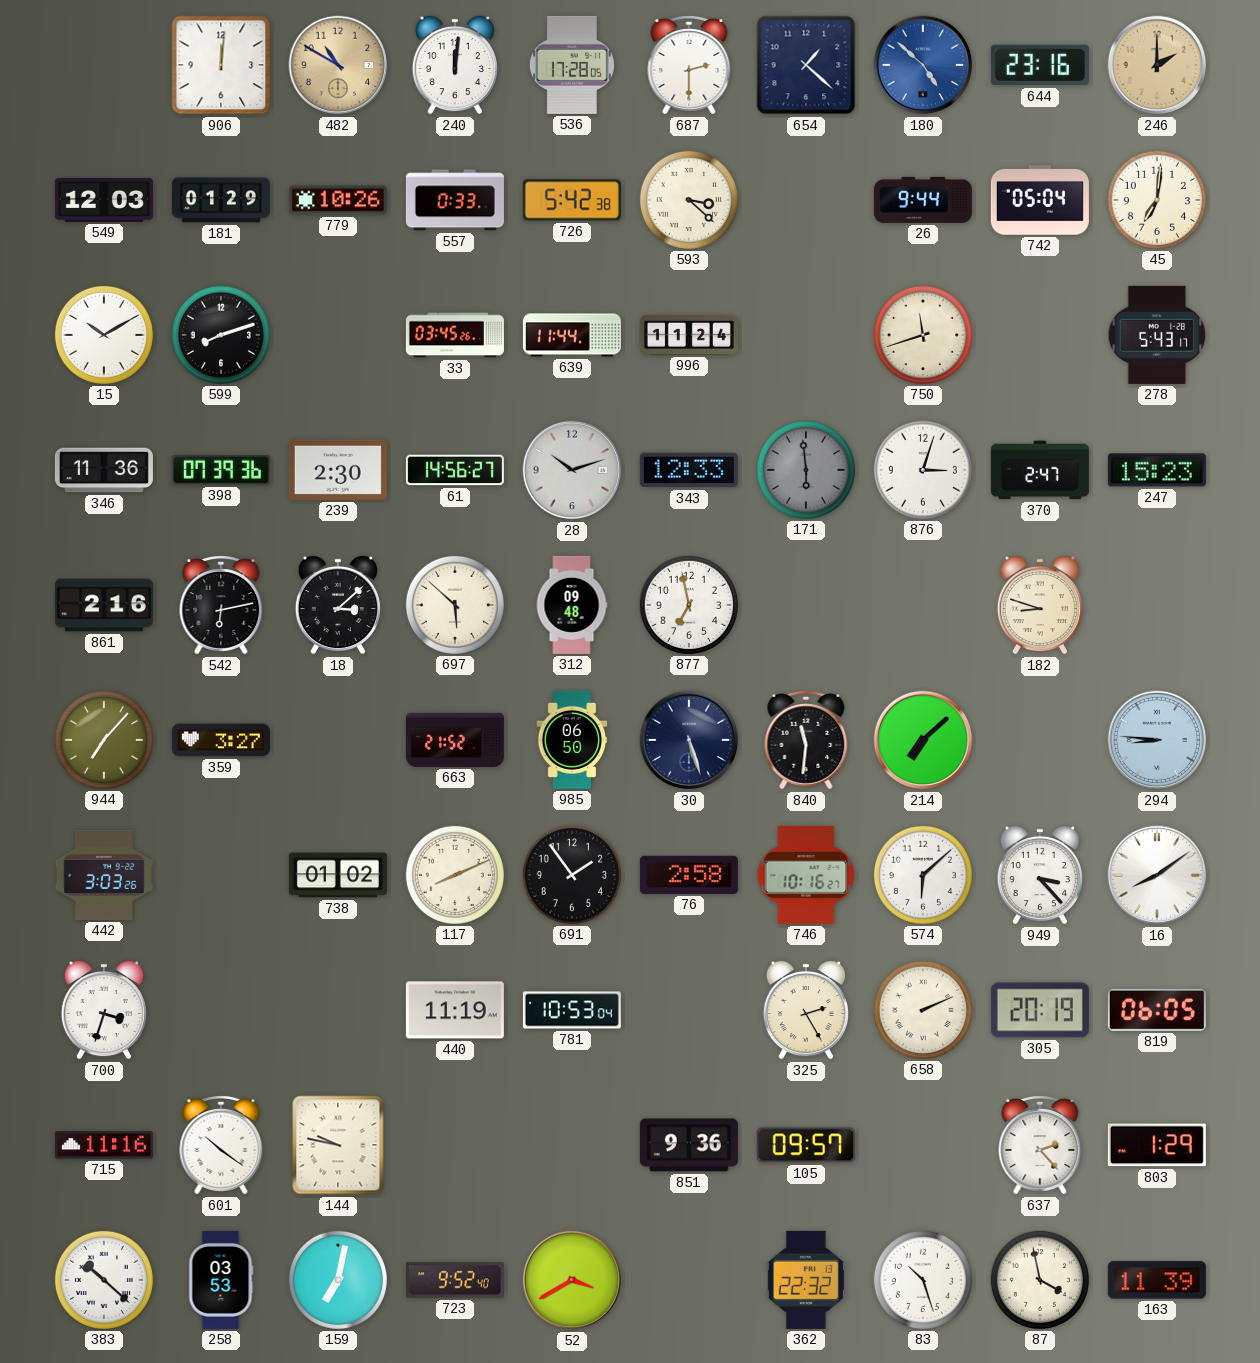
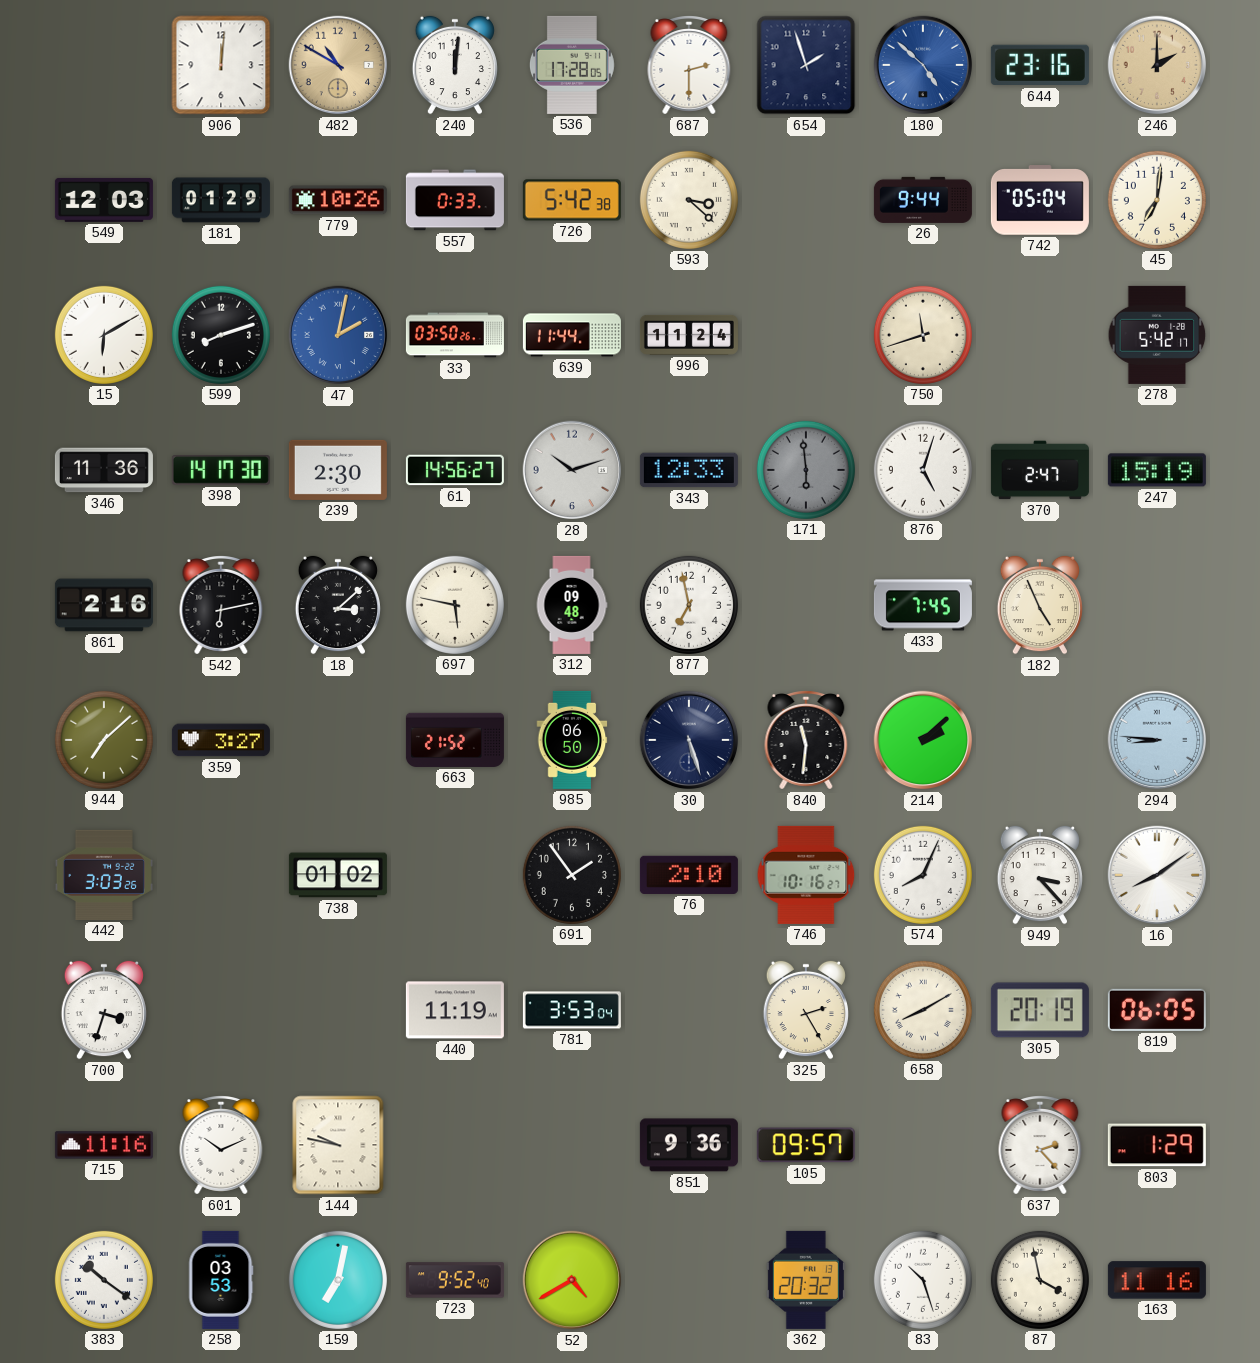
654: 1:22 -> 1:57
15: 10:10 -> 6:10
47: none -> 2:02
33: 03:45 -> 03:50
278: 5:43 -> 5:42
398: 07:39 -> 14:17
876: 3:03 -> 5:03
247: 15:23 -> 15:19
697: 5:52 -> 5:47
433: none -> 7:45
182: 8:48 -> 4:56
944: 7:07 -> 7:08
214: 7:08 -> 2:08
117: 8:11 -> none
76: 2:58 -> 2:10
574: 6:08 -> 8:04
781: 10:53 -> 3:53
658: 2:11 -> 8:10
601: 10:21 -> 10:11
383: 10:22 -> 10:21
52: 3:40 -> 4:40
362: 22:32 -> 20:32
163: 11:39 -> 11:16
